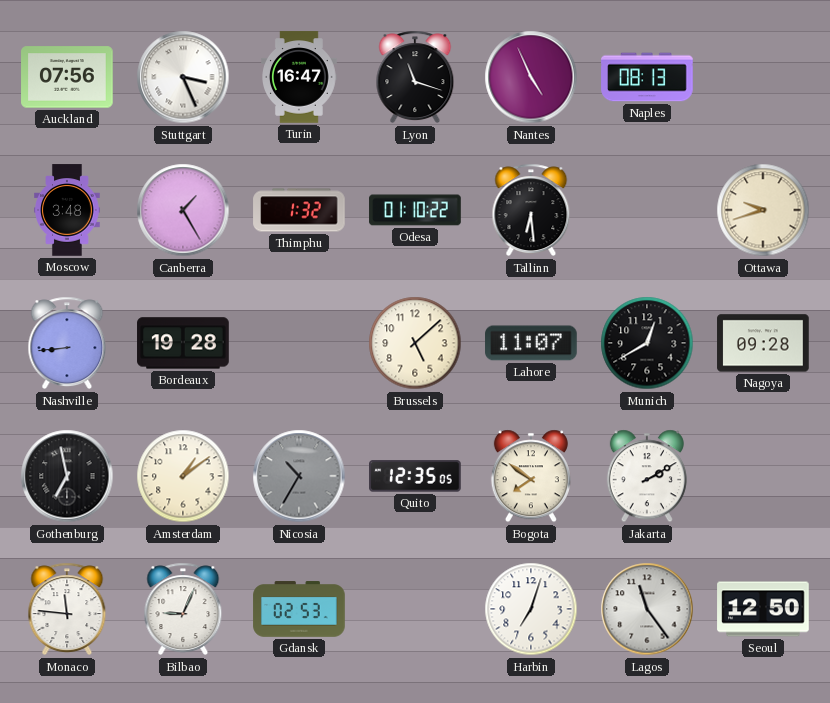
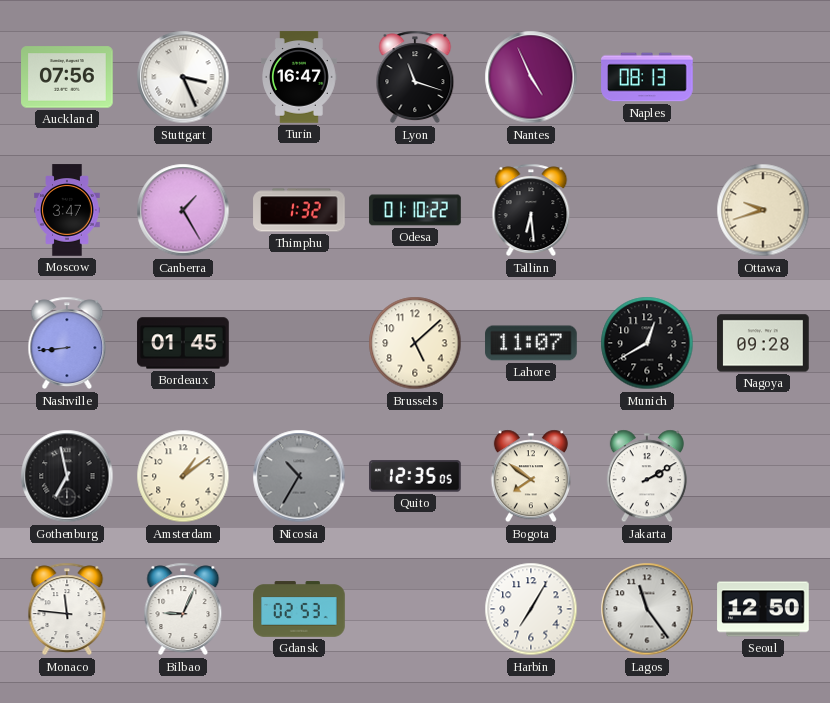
Moscow: 3:48 -> 3:47
Bordeaux: 19:28 -> 01:45
Harbin: 7:03 -> 7:05
